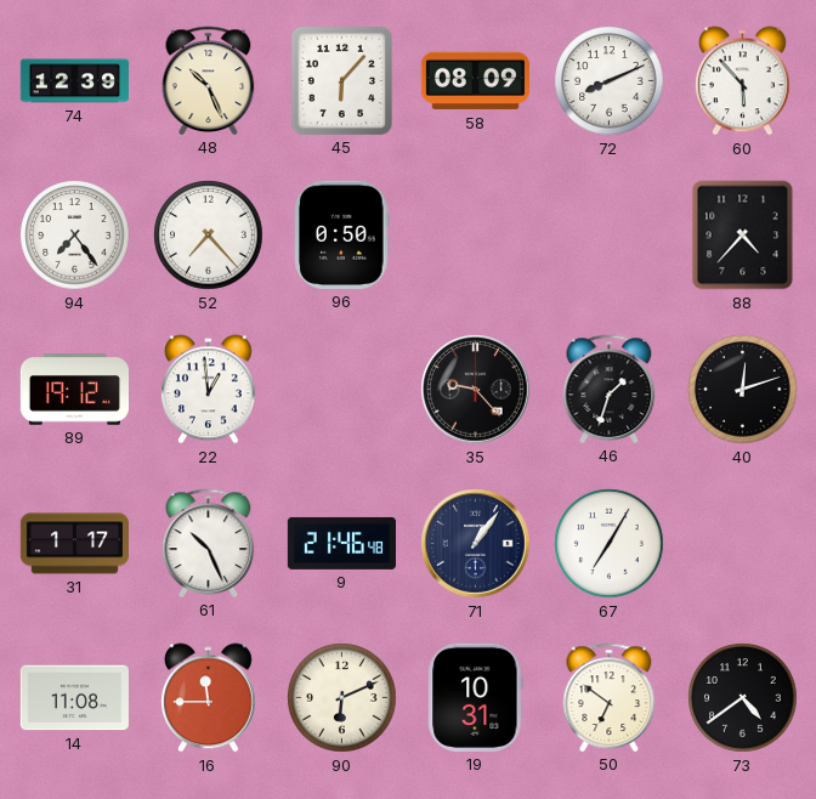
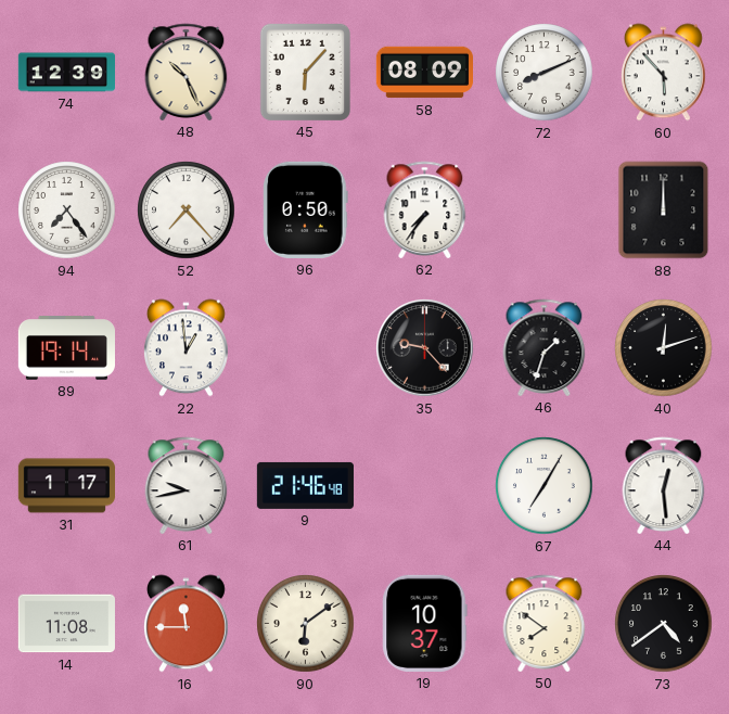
62: none -> 7:36
88: 4:37 -> 12:00
89: 19:12 -> 19:14
61: 10:26 -> 9:43
71: 1:06 -> none
44: none -> 12:29
90: 6:11 -> 6:09
19: 10:31 -> 10:37
50: 6:51 -> 7:51
